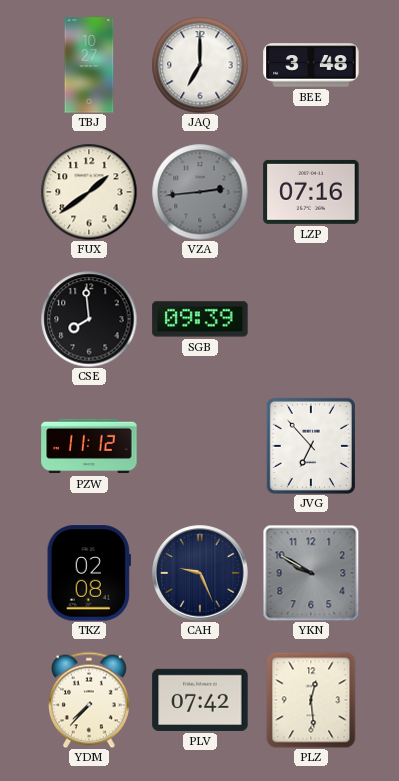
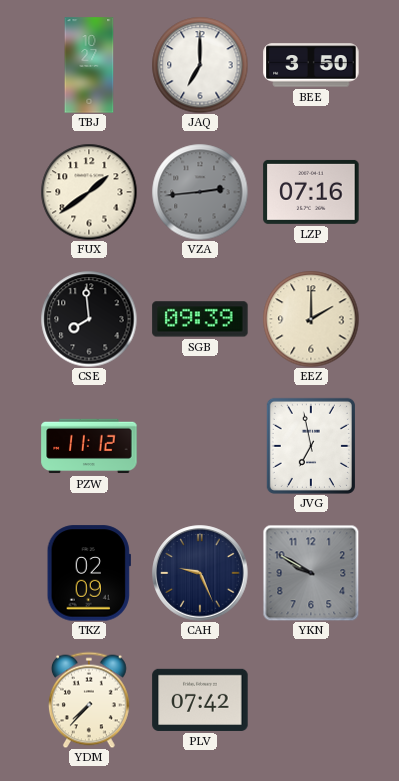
BEE: 3:48 -> 3:50
EEZ: none -> 2:00
JVG: 6:53 -> 6:58
TKZ: 02:08 -> 02:09
PLZ: 12:29 -> none
